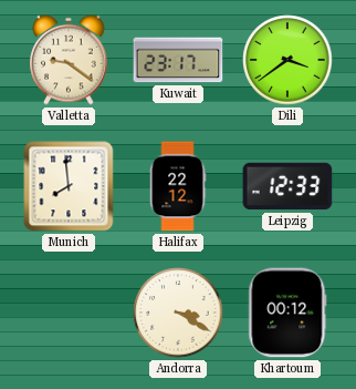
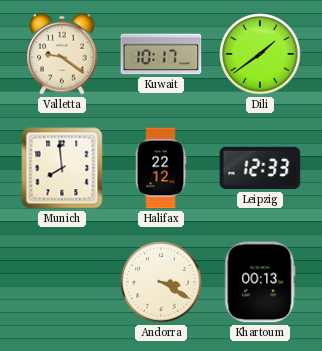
Kuwait: 23:17 -> 10:17
Dili: 3:39 -> 1:39
Khartoum: 00:12 -> 00:13
